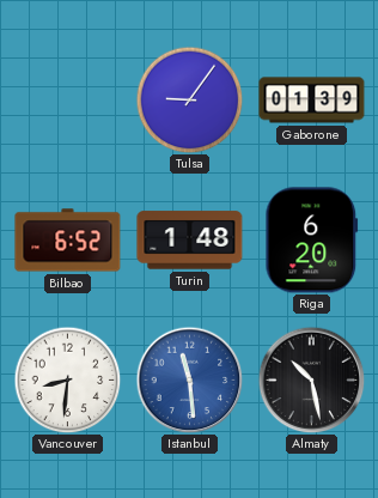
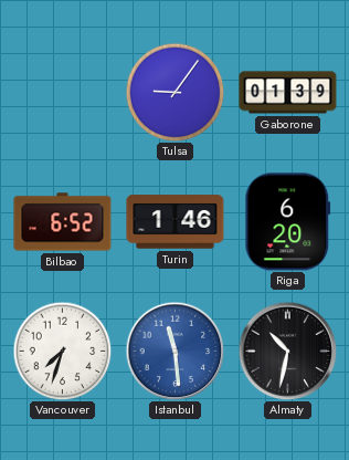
Turin: 1:48 -> 1:46
Vancouver: 8:31 -> 7:33
Almaty: 10:28 -> 10:32
